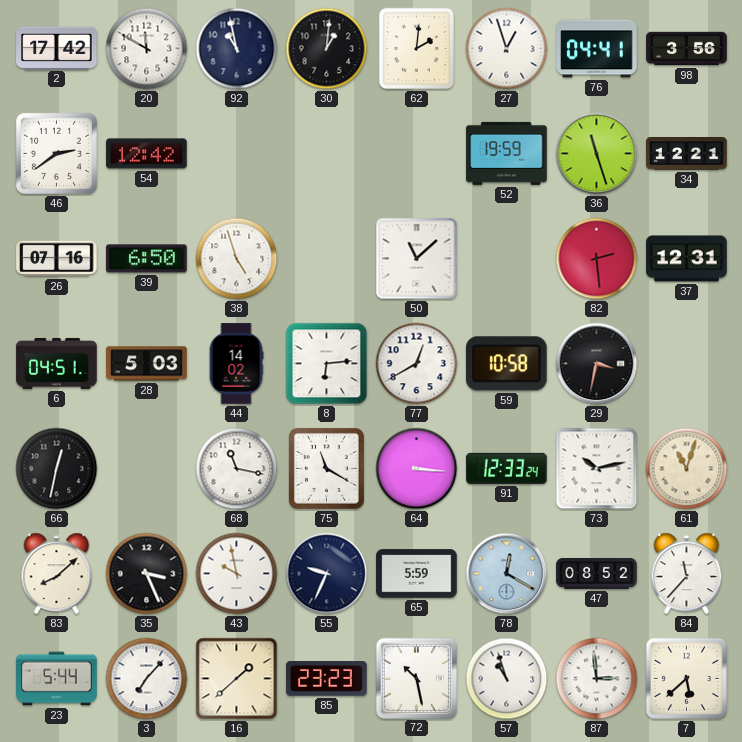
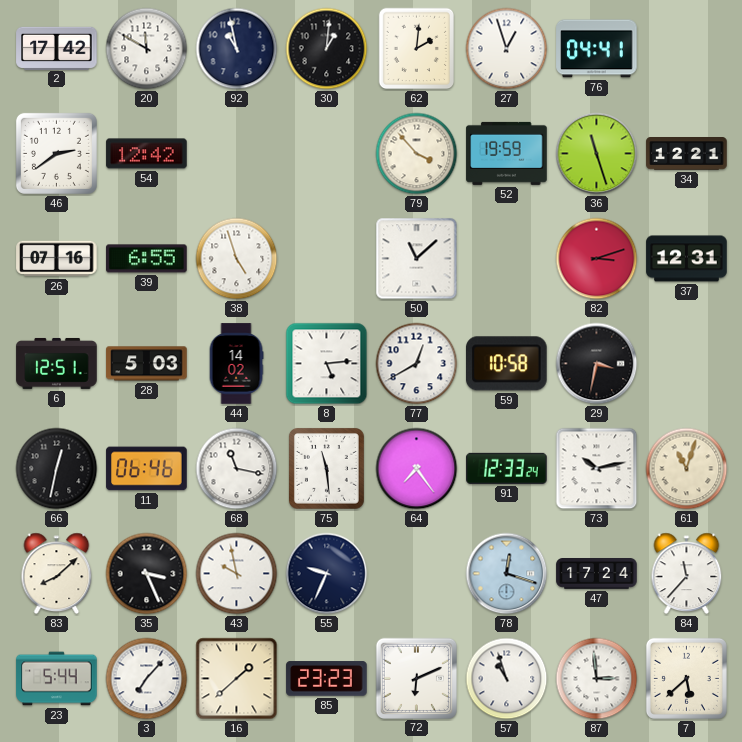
98: 3:56 -> none
79: none -> 3:53
39: 6:50 -> 6:55
82: 2:29 -> 3:12
6: 04:51 -> 12:51
8: 6:14 -> 5:14
11: none -> 06:46
75: 11:20 -> 11:29
64: 3:16 -> 7:24
65: 5:59 -> none
78: 12:20 -> 12:18
47: 08:52 -> 17:24
72: 10:28 -> 6:11
